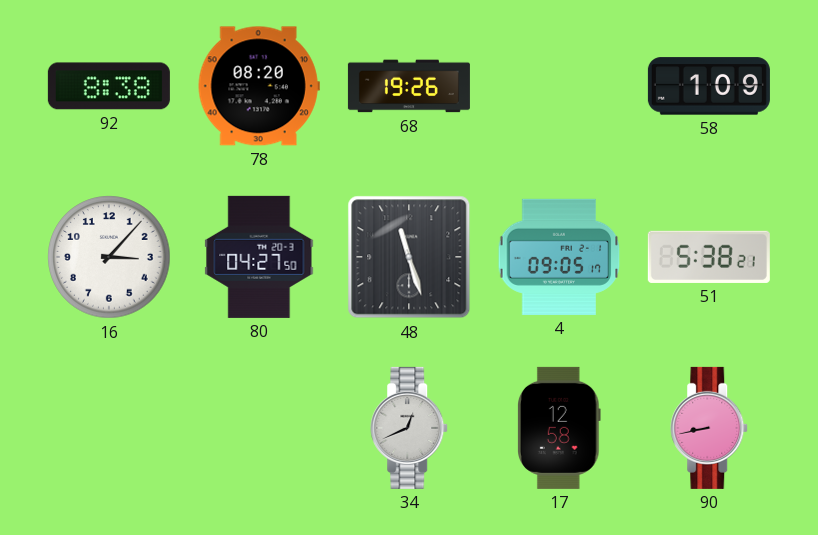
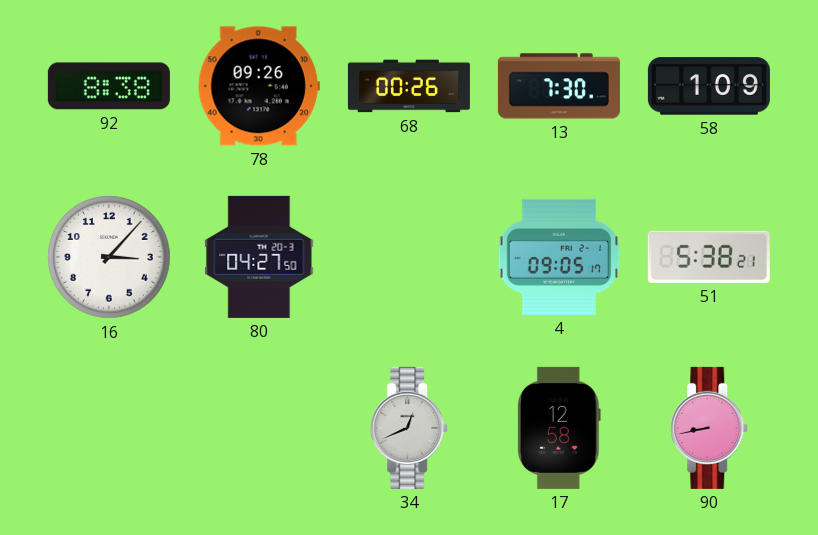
78: 08:20 -> 09:26
68: 19:26 -> 00:26
13: none -> 7:30
48: 11:27 -> none
